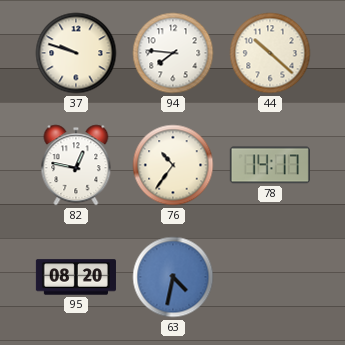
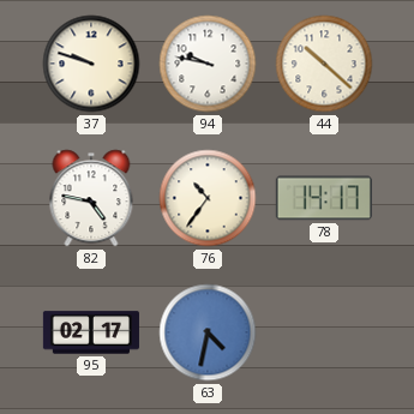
94: 7:46 -> 9:47
82: 12:47 -> 4:47
95: 08:20 -> 02:17
